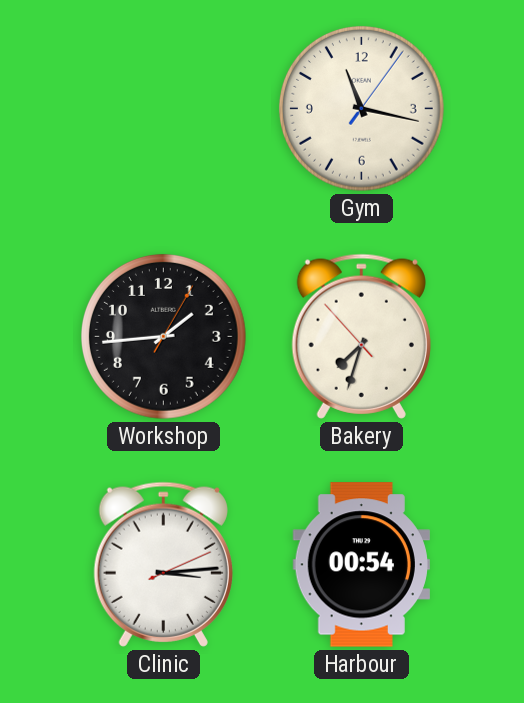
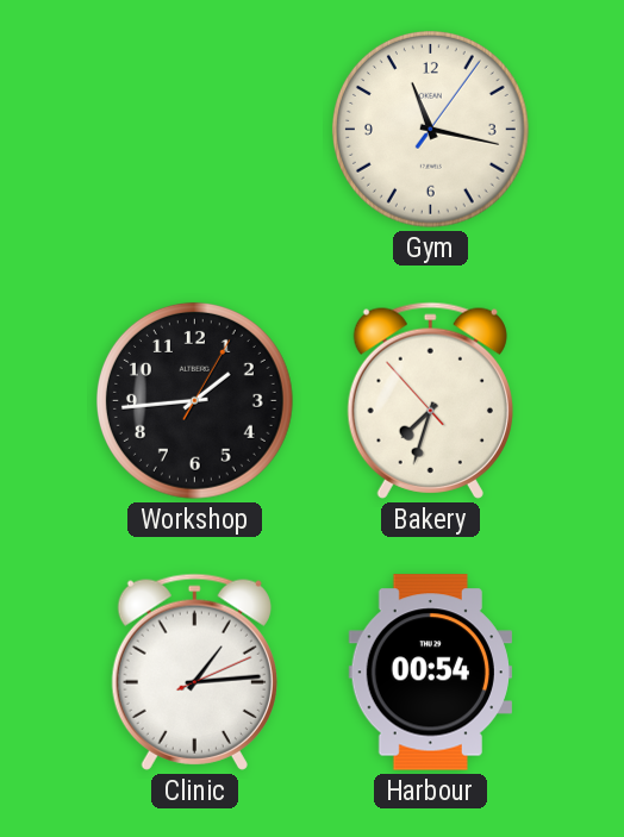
Clinic: 3:14 -> 1:14
